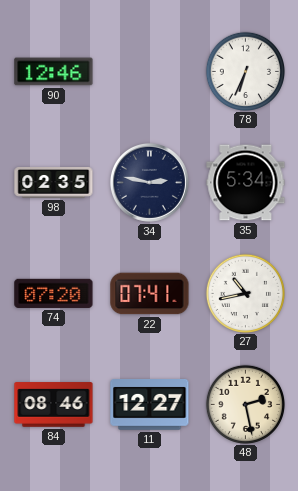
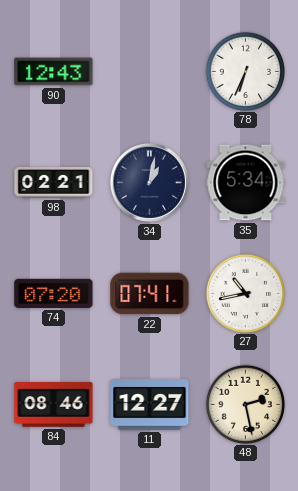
90: 12:46 -> 12:43
98: 02:35 -> 02:21
34: 2:47 -> 1:02
